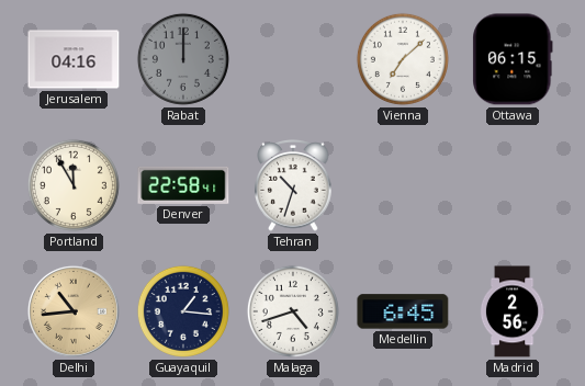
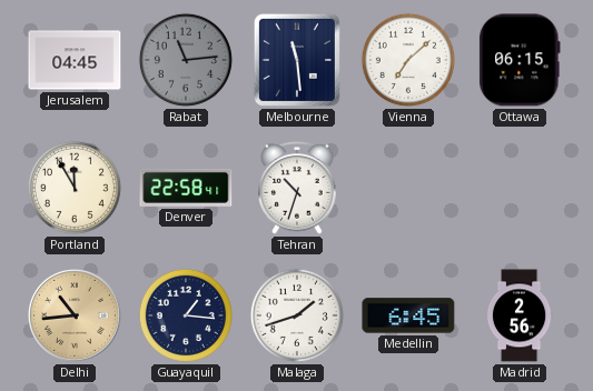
Jerusalem: 04:16 -> 04:45
Rabat: 12:00 -> 11:14
Melbourne: none -> 11:29
Malaga: 4:42 -> 1:42
